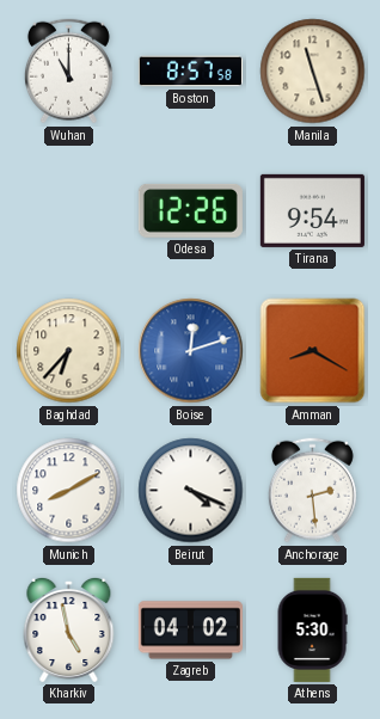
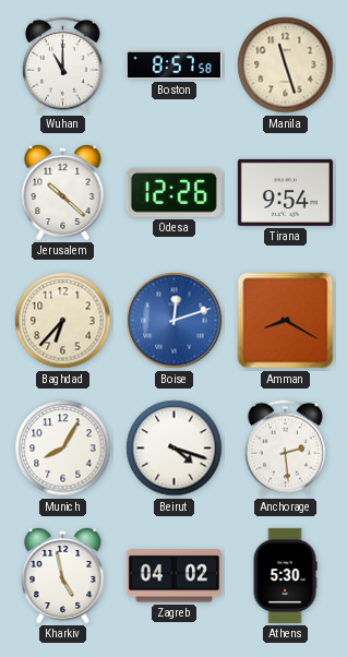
Jerusalem: none -> 10:22
Munich: 8:10 -> 8:05
Beirut: 4:19 -> 4:18
